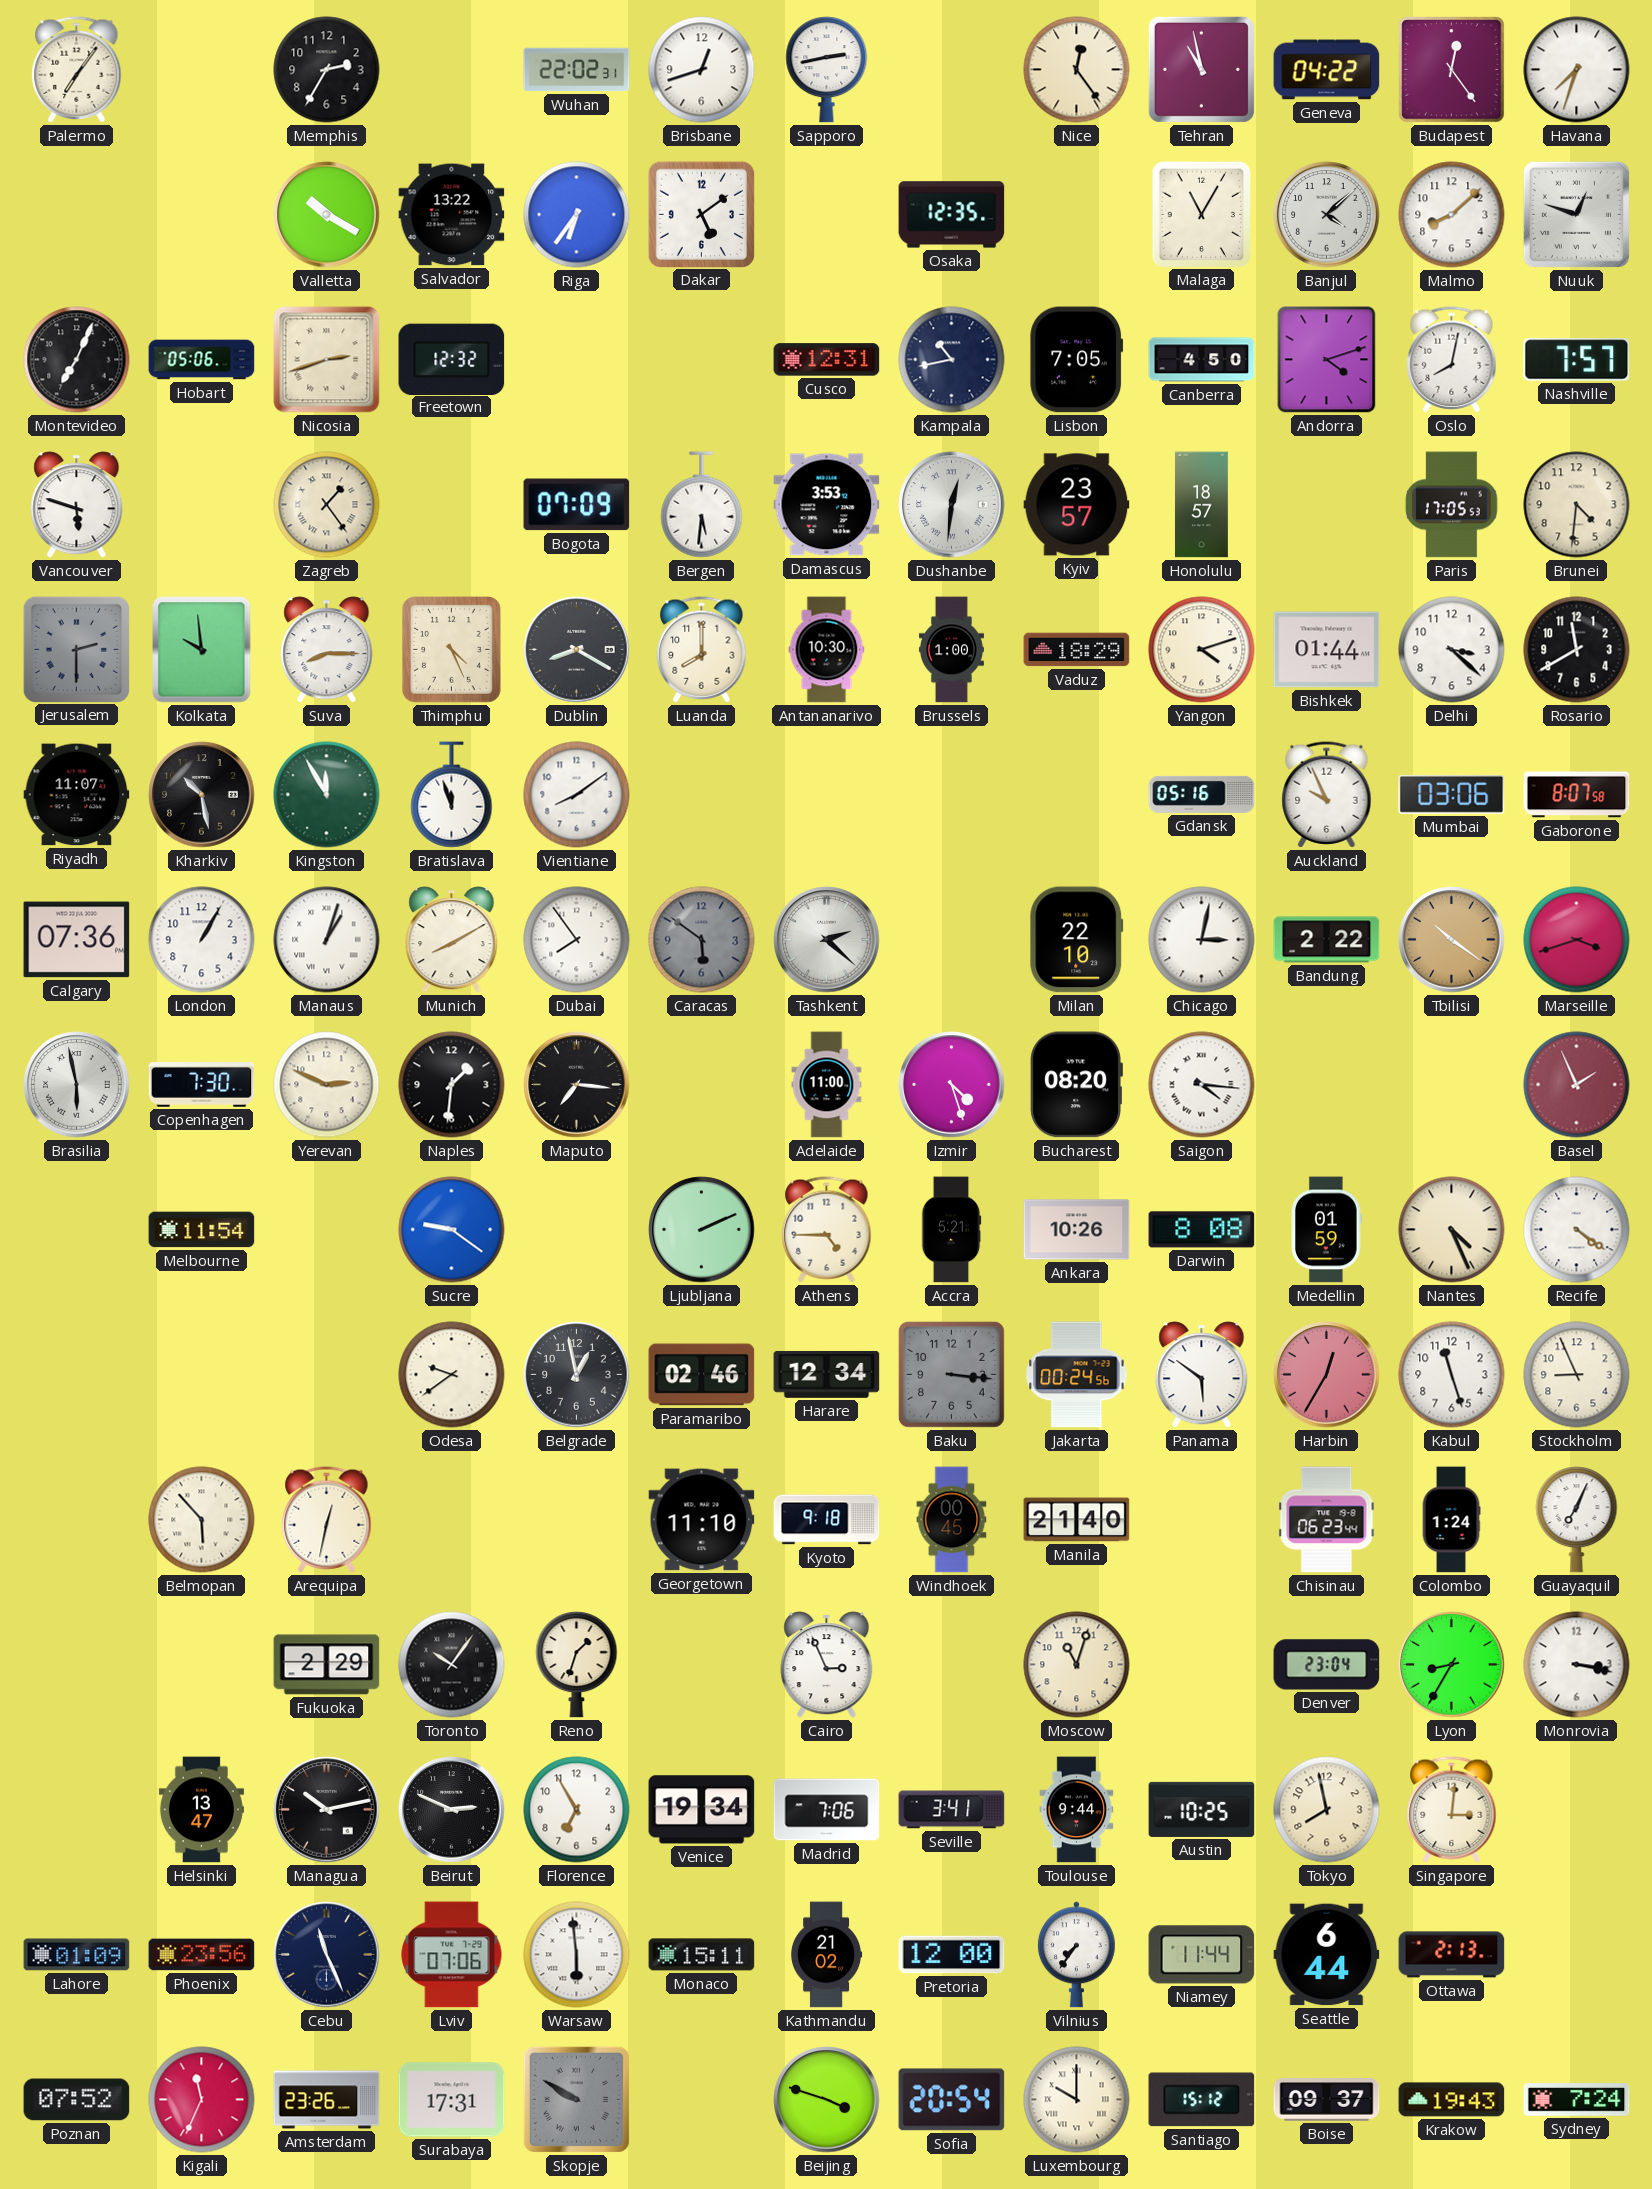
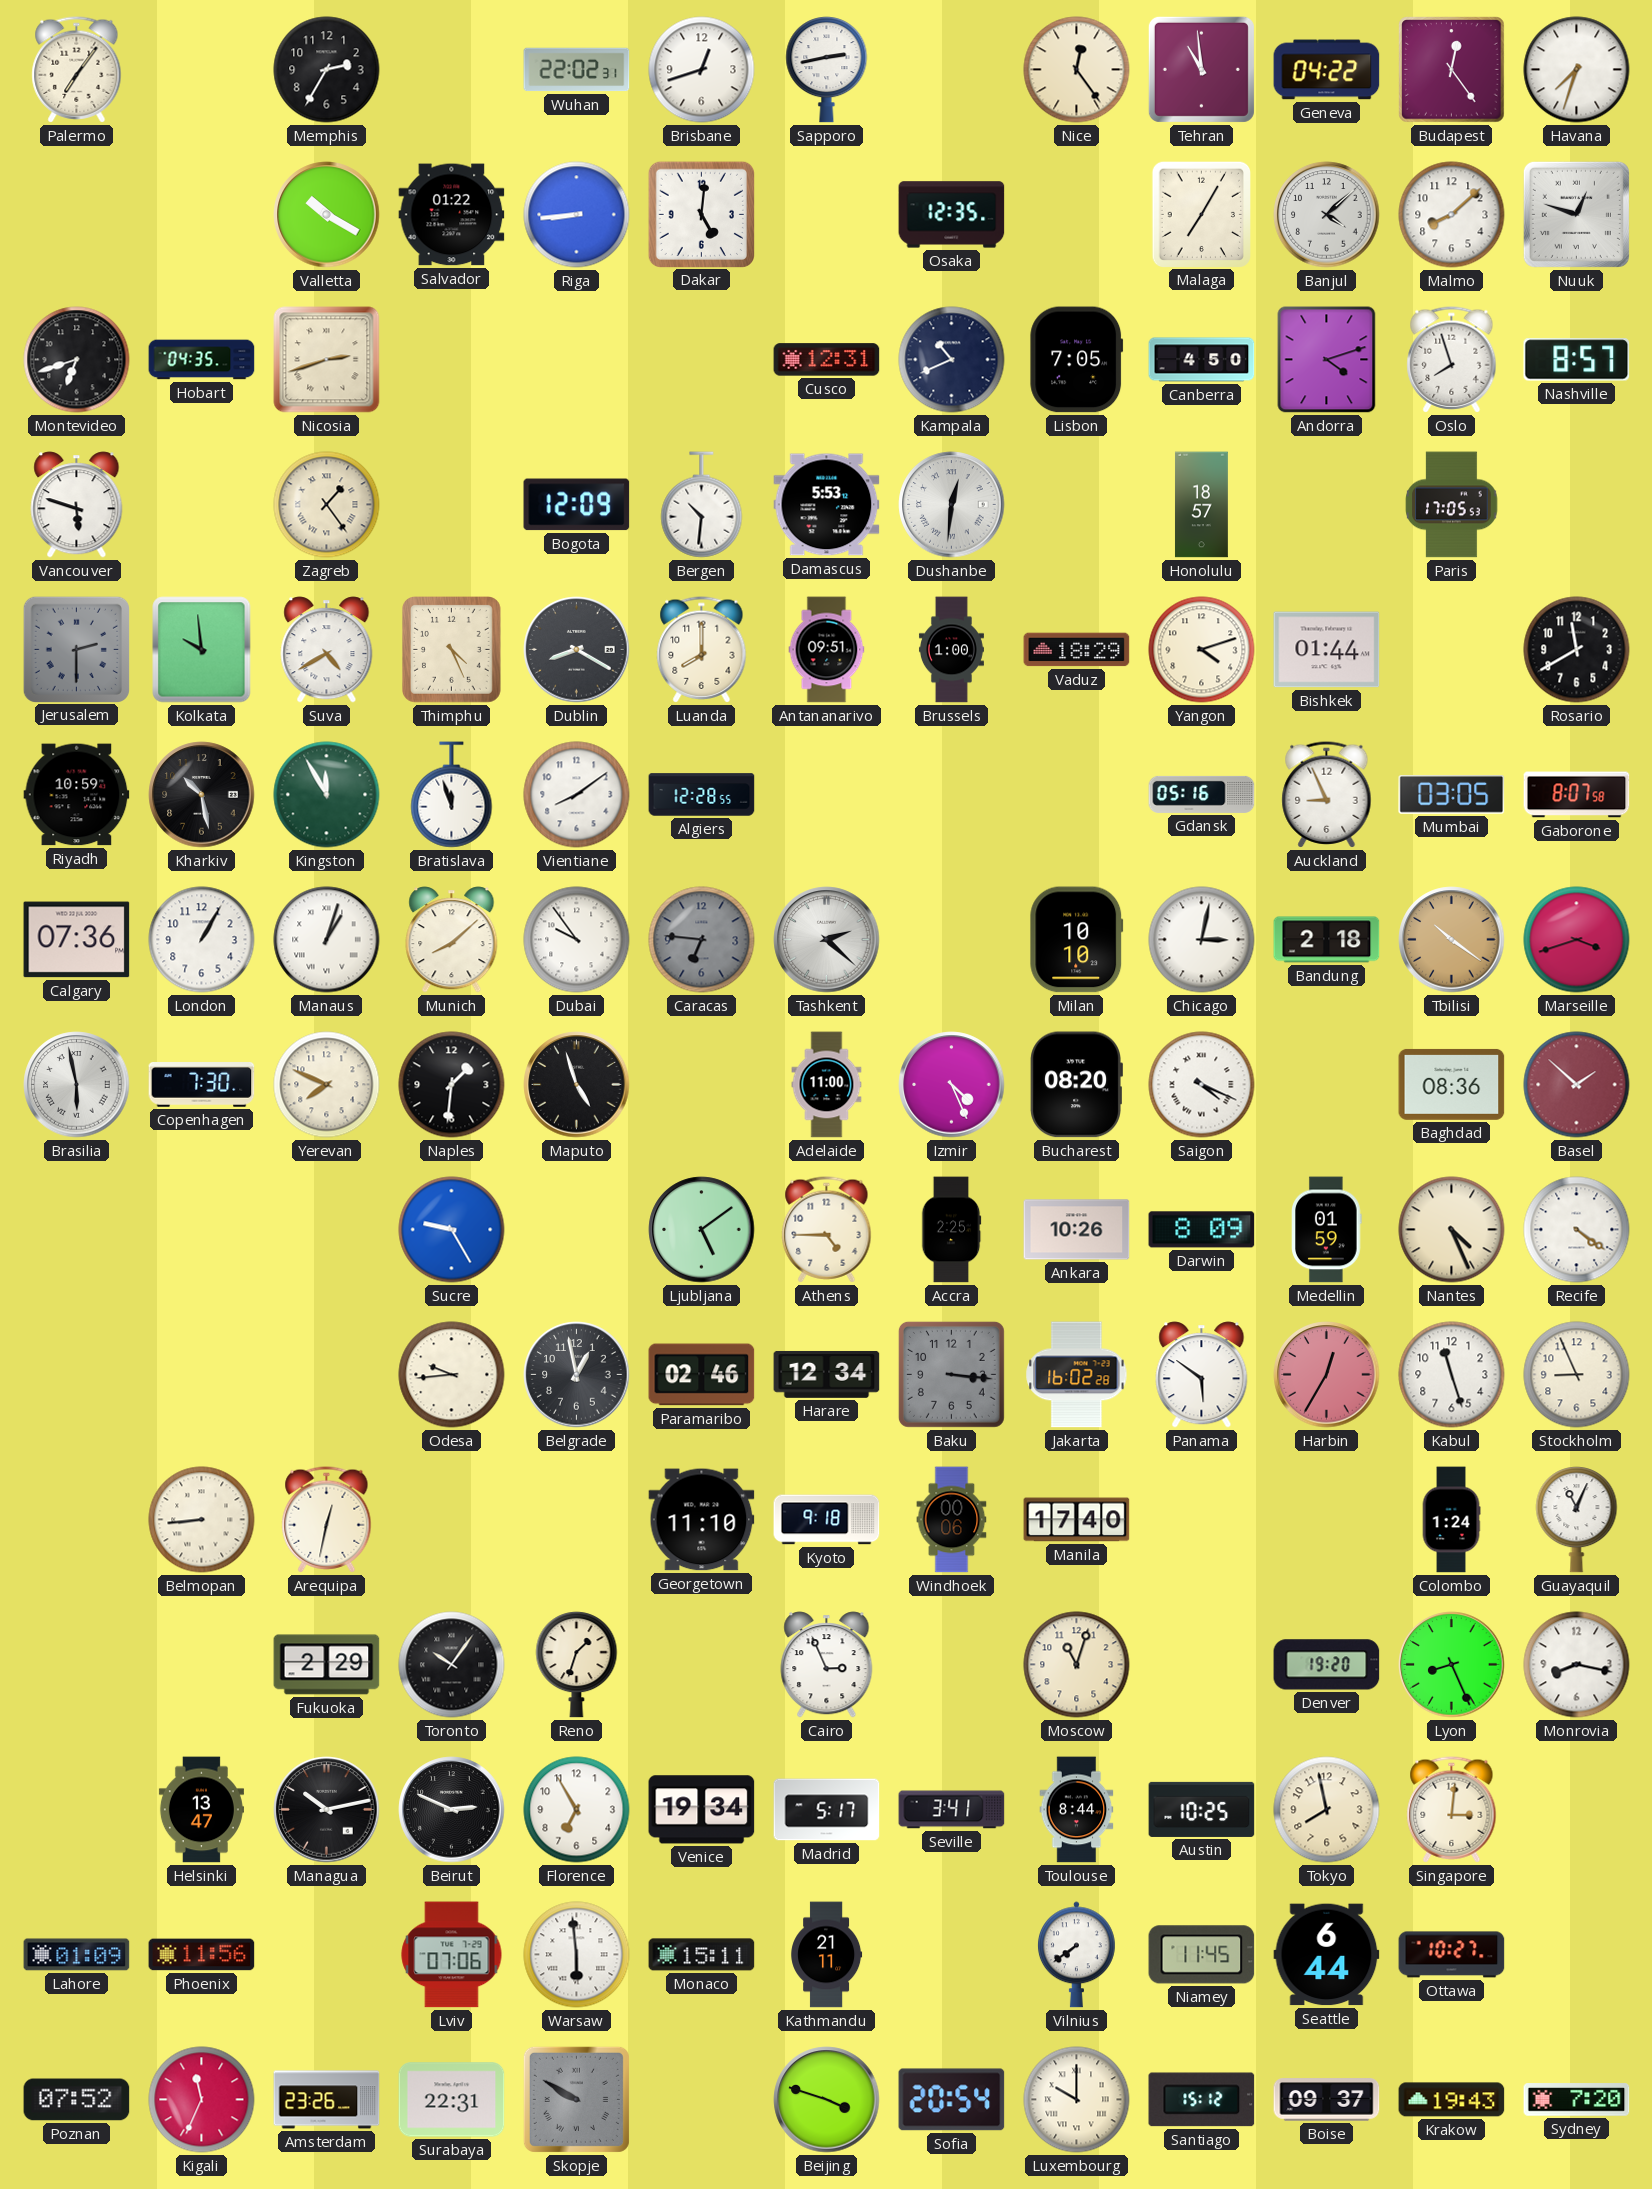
Tehran: 10:58 -> 10:59
Salvador: 13:22 -> 01:22
Riga: 6:36 -> 8:44
Dakar: 5:09 -> 5:01
Malaga: 11:05 -> 7:05
Montevideo: 7:04 -> 6:42
Hobart: 05:06 -> 04:35
Freetown: 12:32 -> none
Kampala: 10:43 -> 10:41
Oslo: 8:02 -> 7:57
Nashville: 7:57 -> 8:57
Bogota: 07:09 -> 12:09
Bergen: 5:31 -> 10:31
Damascus: 3:53 -> 5:53
Kyiv: 23:57 -> none
Brunei: 4:31 -> none
Suva: 8:15 -> 4:40
Antananarivo: 10:30 -> 09:51
Delhi: 3:22 -> none
Riyadh: 11:07 -> 10:59
Algiers: none -> 12:28
Auckland: 9:56 -> 8:56
Mumbai: 03:06 -> 03:05
Munich: 8:10 -> 8:08
Dubai: 7:54 -> 9:54
Caracas: 5:51 -> 6:46
Milan: 22:10 -> 10:10
Bandung: 2:22 -> 2:18
Yerevan: 2:49 -> 7:49
Maputo: 7:16 -> 4:57
Izmir: 4:27 -> 4:26
Saigon: 4:16 -> 4:19
Baghdad: none -> 08:36
Basel: 1:56 -> 1:52
Melbourne: 11:54 -> none
Sucre: 9:21 -> 9:25
Ljubljana: 2:11 -> 5:09
Accra: 5:21 -> 2:25
Darwin: 8:08 -> 8:09
Odesa: 9:39 -> 9:44
Jakarta: 00:24 -> 16:02
Belmopan: 5:53 -> 8:44
Windhoek: 00:45 -> 00:06
Manila: 21:40 -> 17:40
Chisinau: 06:23 -> none
Guayaquil: 7:04 -> 11:04
Denver: 23:04 -> 19:20
Lyon: 8:35 -> 8:26
Monrovia: 3:17 -> 8:17
Madrid: 7:06 -> 5:17
Toulouse: 9:44 -> 8:44
Phoenix: 23:56 -> 11:56
Cebu: 11:26 -> none
Kathmandu: 21:02 -> 21:11
Pretoria: 12:00 -> none
Vilnius: 7:36 -> 7:39
Niamey: 11:44 -> 11:45
Ottawa: 2:13 -> 10:27
Surabaya: 17:31 -> 22:31
Sydney: 7:24 -> 7:20
